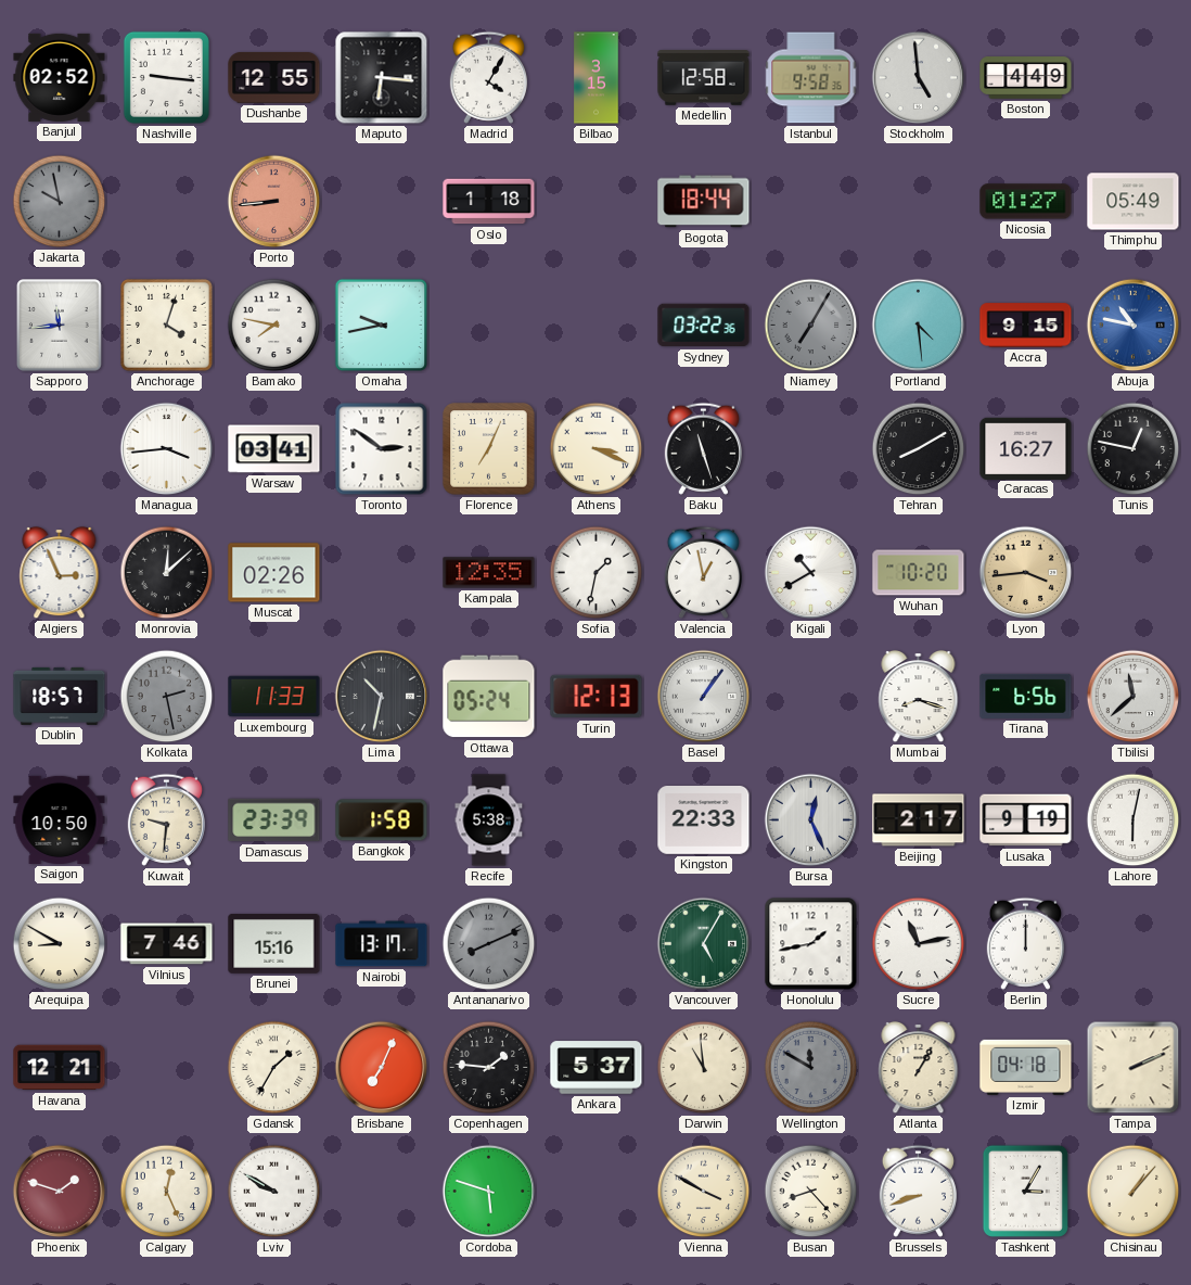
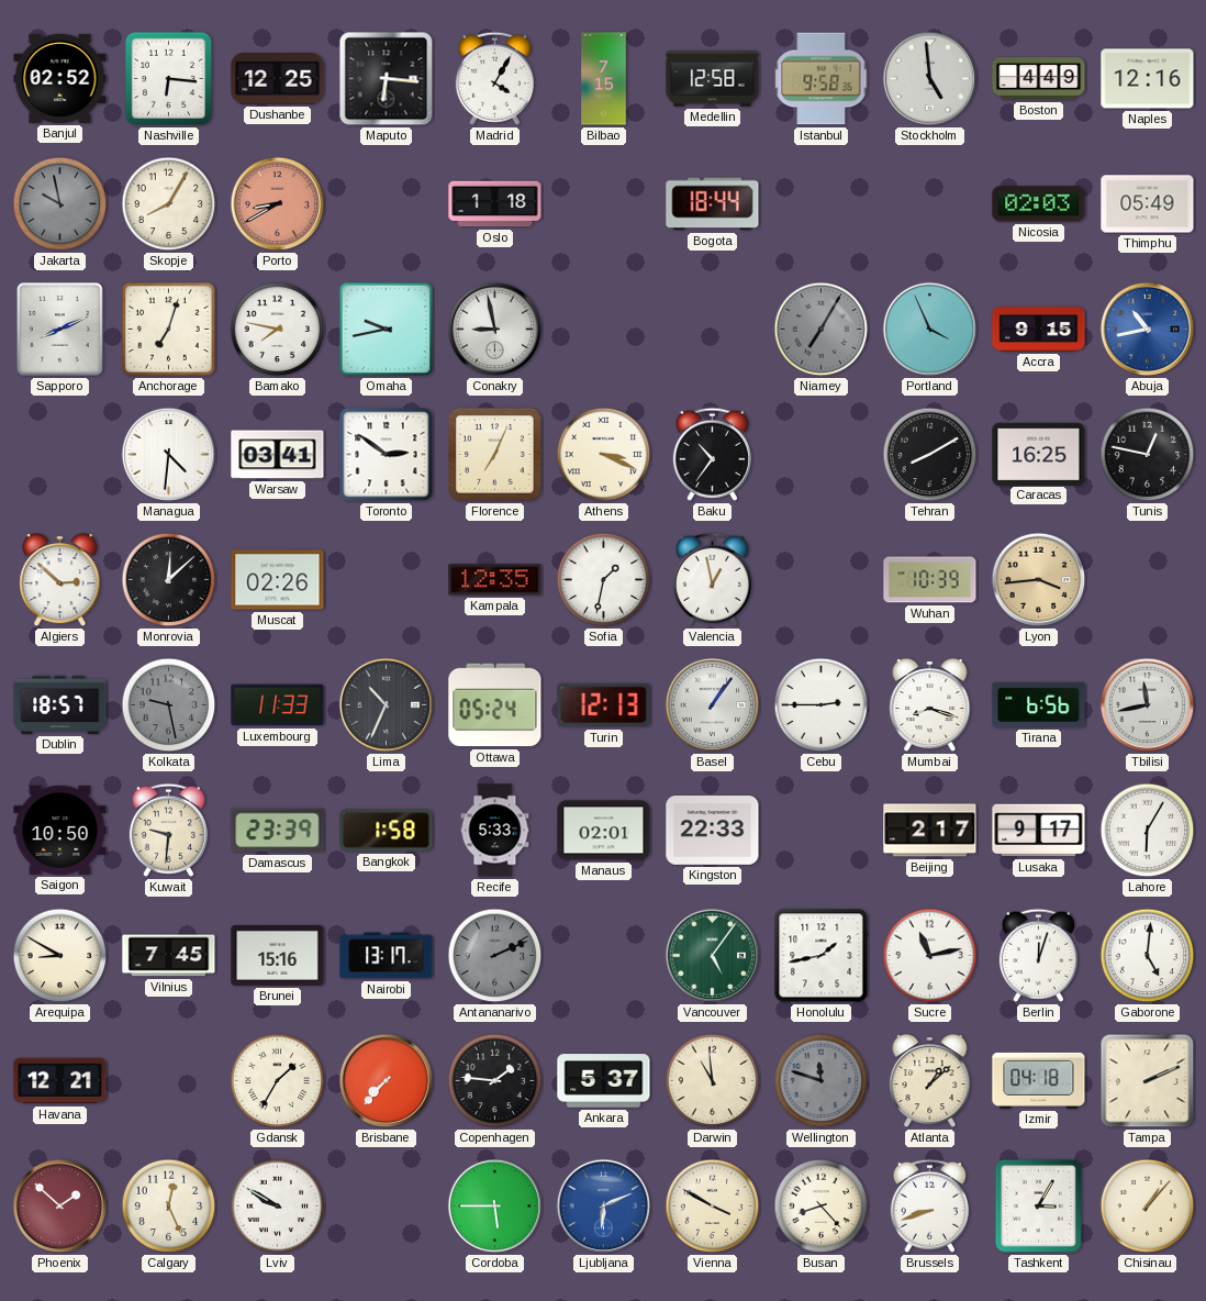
Nashville: 9:16 -> 6:16
Dushanbe: 12:55 -> 12:25
Bilbao: 3:15 -> 7:15
Naples: none -> 12:16
Skopje: none -> 8:05
Porto: 8:44 -> 8:40
Nicosia: 01:27 -> 02:03
Sapporo: 11:44 -> 8:11
Anchorage: 4:03 -> 7:03
Conakry: none -> 8:58
Sydney: 03:22 -> none
Portland: 4:29 -> 3:56
Abuja: 10:47 -> 10:43
Managua: 3:44 -> 4:31
Baku: 11:27 -> 10:36
Caracas: 16:27 -> 16:25
Algiers: 2:56 -> 2:52
Kigali: 10:40 -> none
Wuhan: 10:20 -> 10:39
Kolkata: 2:28 -> 9:28
Lima: 10:32 -> 10:34
Cebu: none -> 2:45
Tbilisi: 11:38 -> 11:43
Recife: 5:38 -> 5:33
Manaus: none -> 02:01
Bursa: 12:26 -> none
Lusaka: 9:19 -> 9:17
Lahore: 6:02 -> 6:05
Vilnius: 7:46 -> 7:45
Antananarivo: 8:11 -> 2:11
Vancouver: 5:05 -> 5:06
Berlin: 12:00 -> 12:03
Gaborone: none -> 5:01
Brisbane: 7:04 -> 7:37
Wellington: 11:50 -> 11:48
Atlanta: 1:05 -> 1:08
Phoenix: 1:48 -> 1:52
Cordoba: 5:48 -> 5:45
Ljubljana: none -> 6:11
